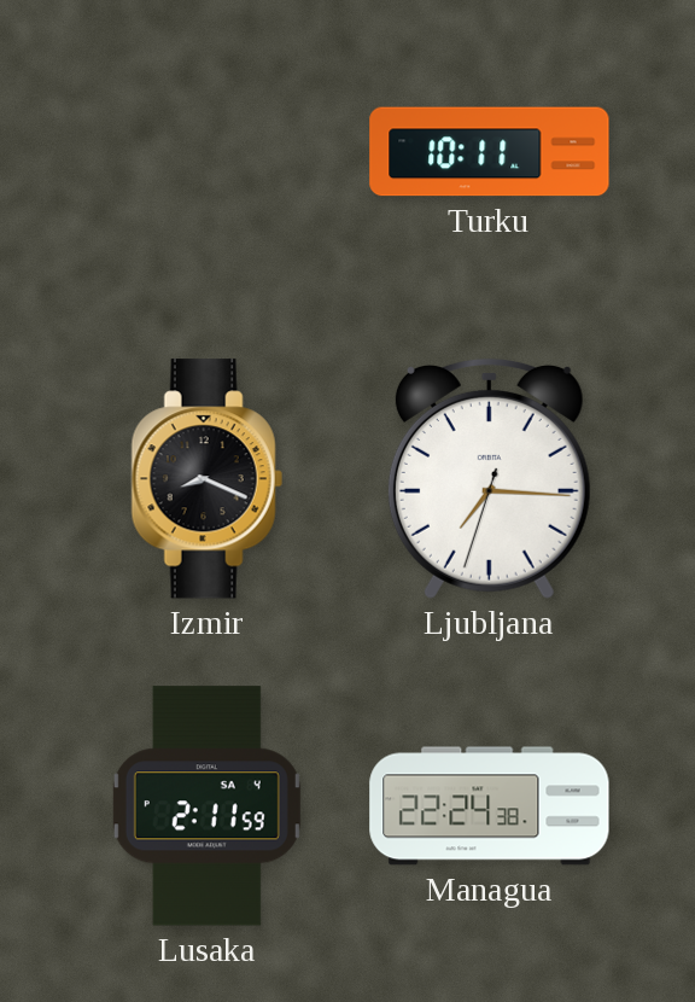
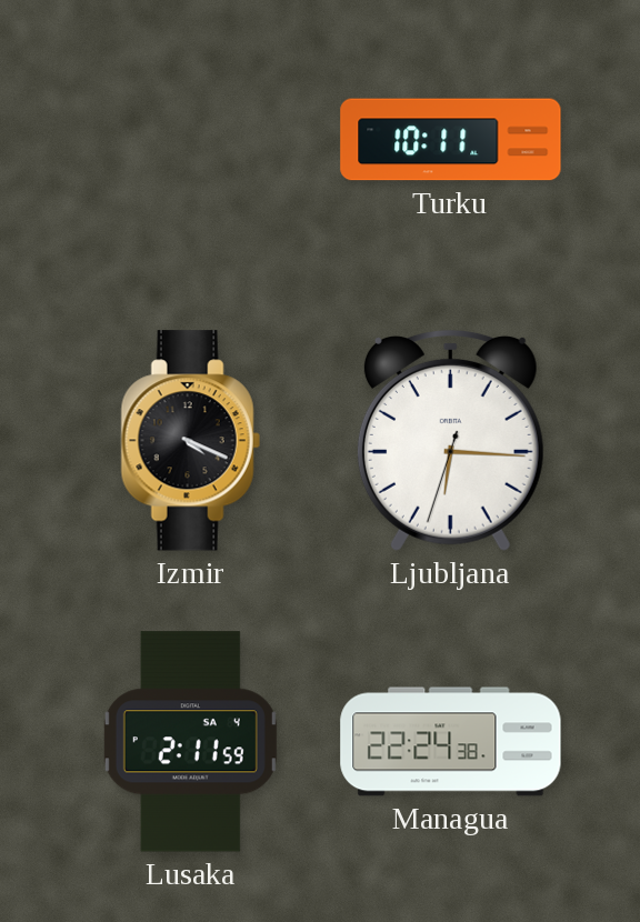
Izmir: 8:19 -> 4:19
Ljubljana: 7:15 -> 6:15
